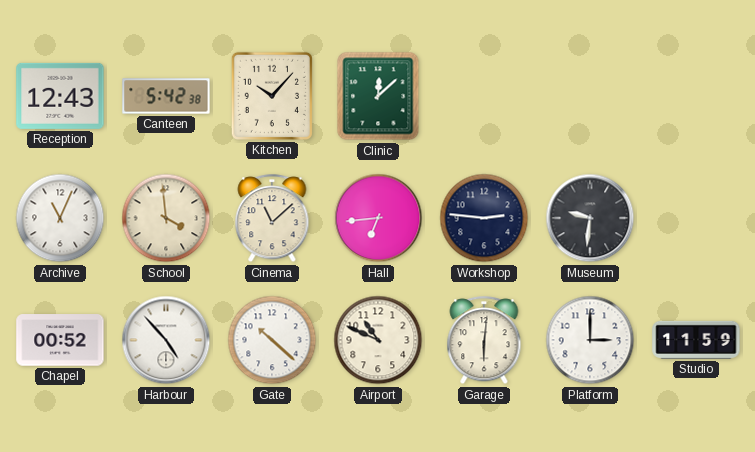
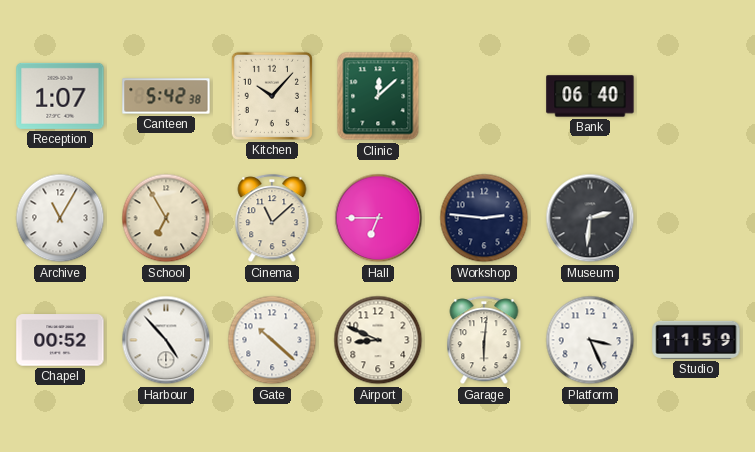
Reception: 12:43 -> 1:07
Bank: none -> 06:40
Archive: 11:04 -> 11:05
School: 3:59 -> 6:55
Hall: 6:44 -> 6:45
Museum: 9:31 -> 2:31
Airport: 10:49 -> 8:49
Platform: 3:00 -> 3:26
